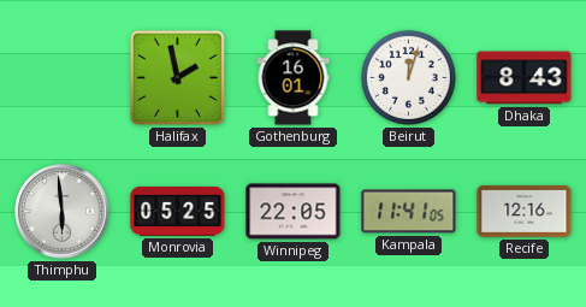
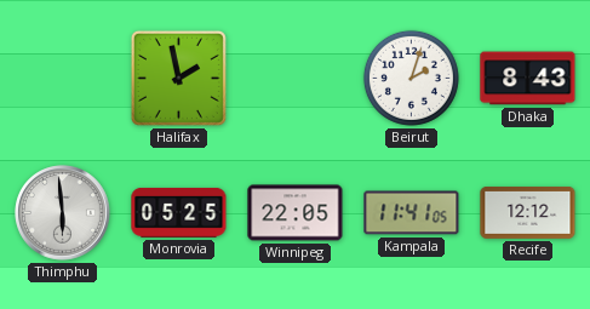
Gothenburg: 16:01 -> none
Beirut: 12:03 -> 2:03
Recife: 12:16 -> 12:12
